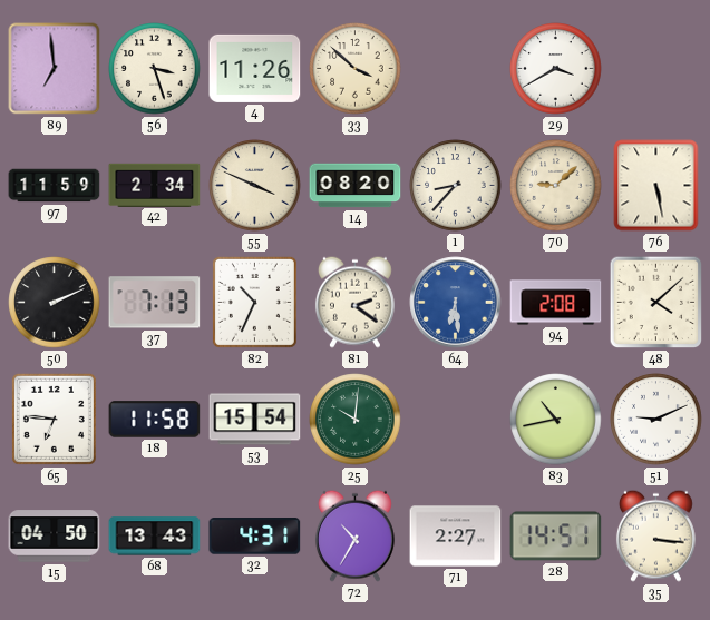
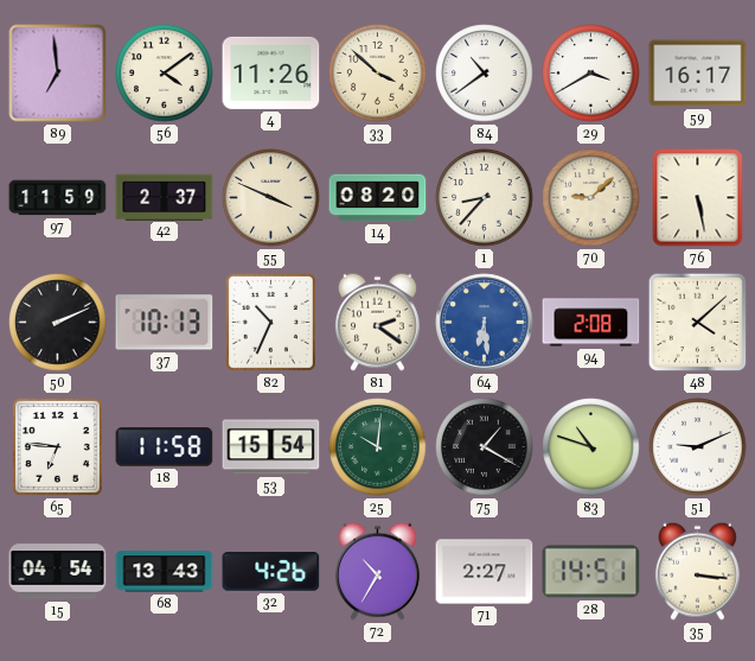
56: 3:27 -> 4:09
84: none -> 10:39
59: none -> 16:17
42: 2:34 -> 2:37
37: 7:13 -> 10:13
75: none -> 1:20
83: 10:43 -> 10:48
15: 04:50 -> 04:54
32: 4:31 -> 4:26
